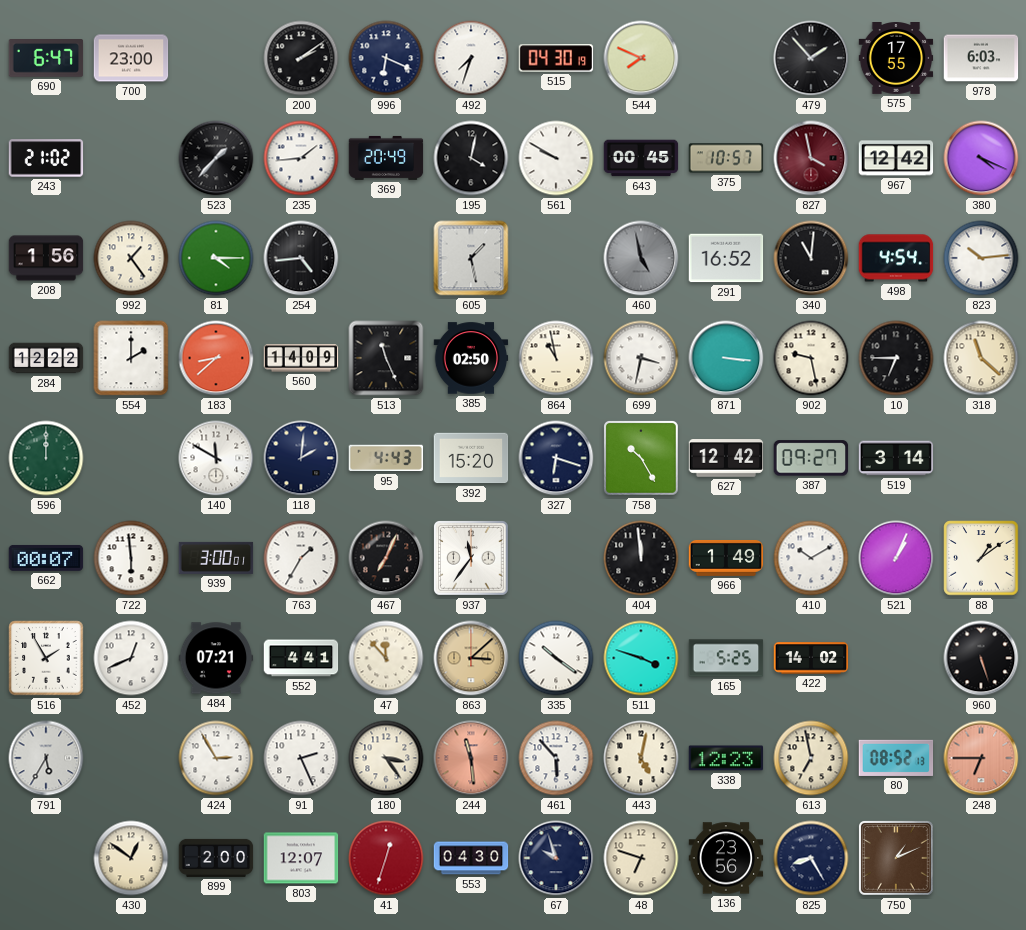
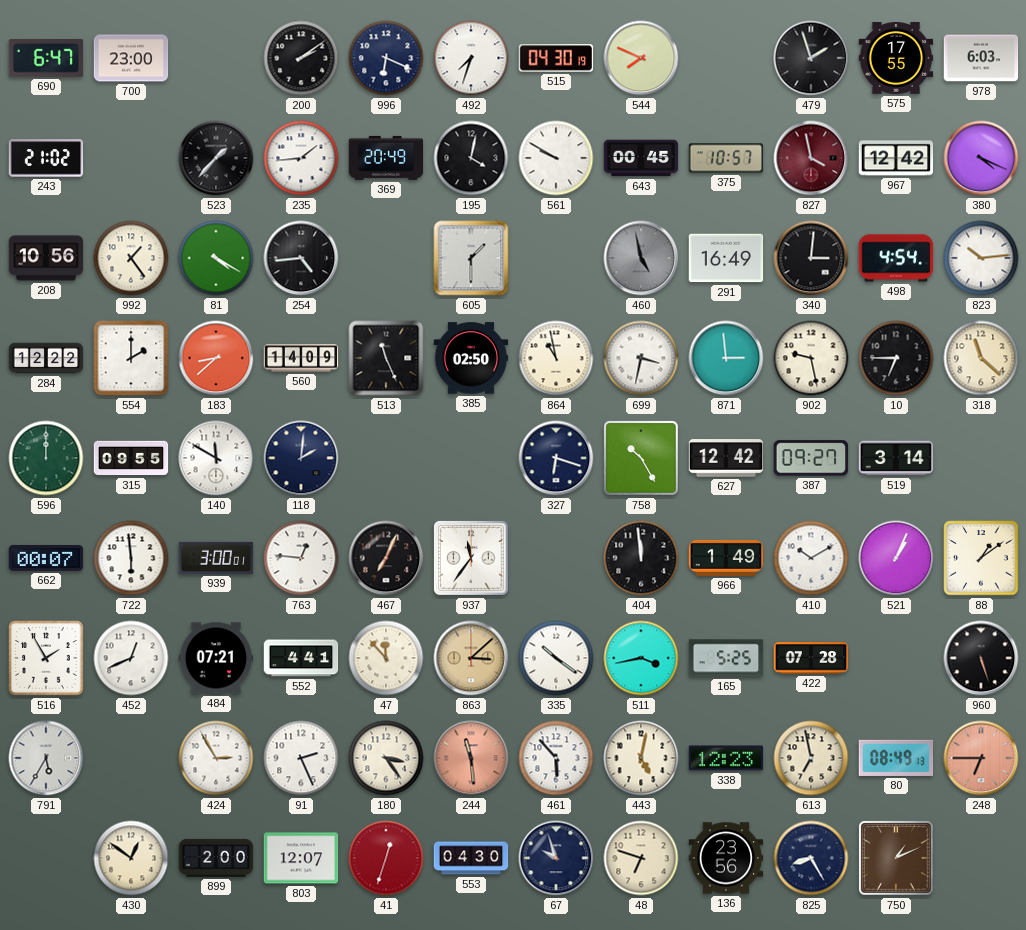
479: 1:53 -> 1:57
208: 1:56 -> 10:56
81: 4:15 -> 4:20
605: 1:28 -> 1:30
291: 16:52 -> 16:49
340: 11:01 -> 3:01
871: 3:16 -> 2:59
315: none -> 09:55
95: 4:43 -> none
392: 15:20 -> none
763: 1:35 -> 12:46
511: 3:48 -> 3:43
422: 14:02 -> 07:28
80: 08:52 -> 08:49
